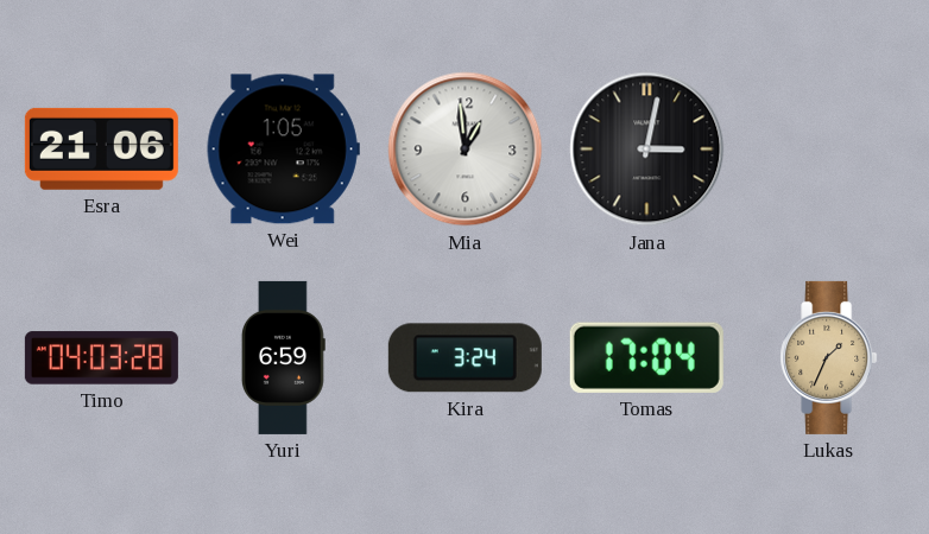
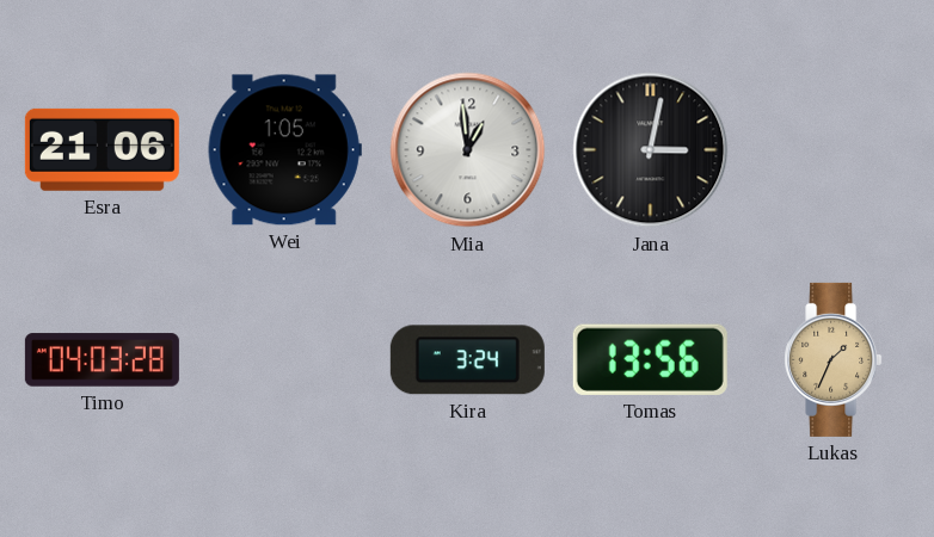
Yuri: 6:59 -> none
Tomas: 17:04 -> 13:56
